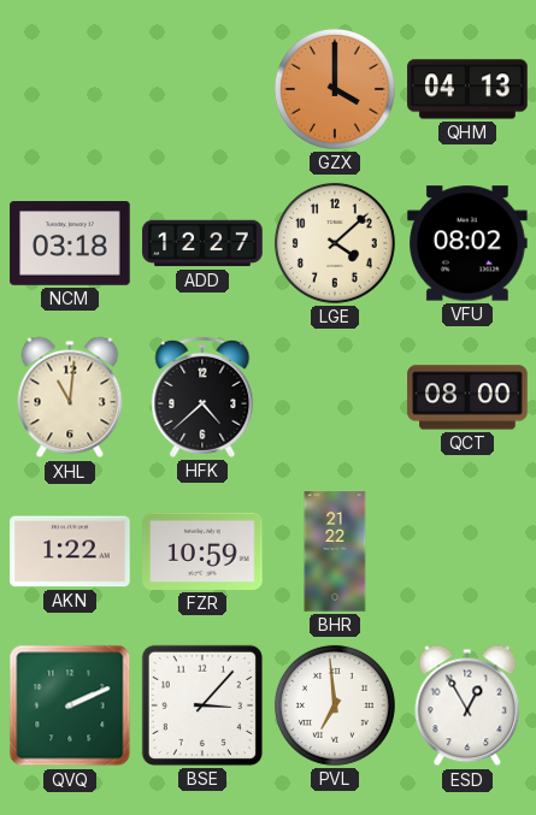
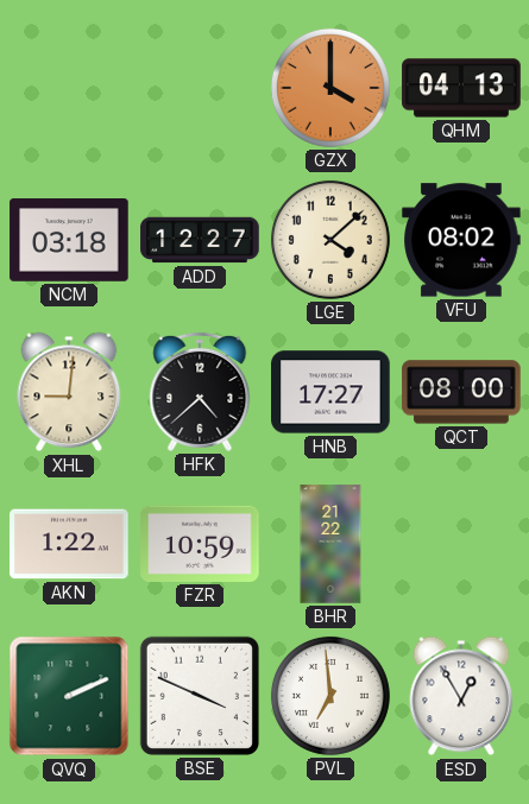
XHL: 11:01 -> 9:01
HNB: none -> 17:27
BSE: 3:07 -> 3:49
